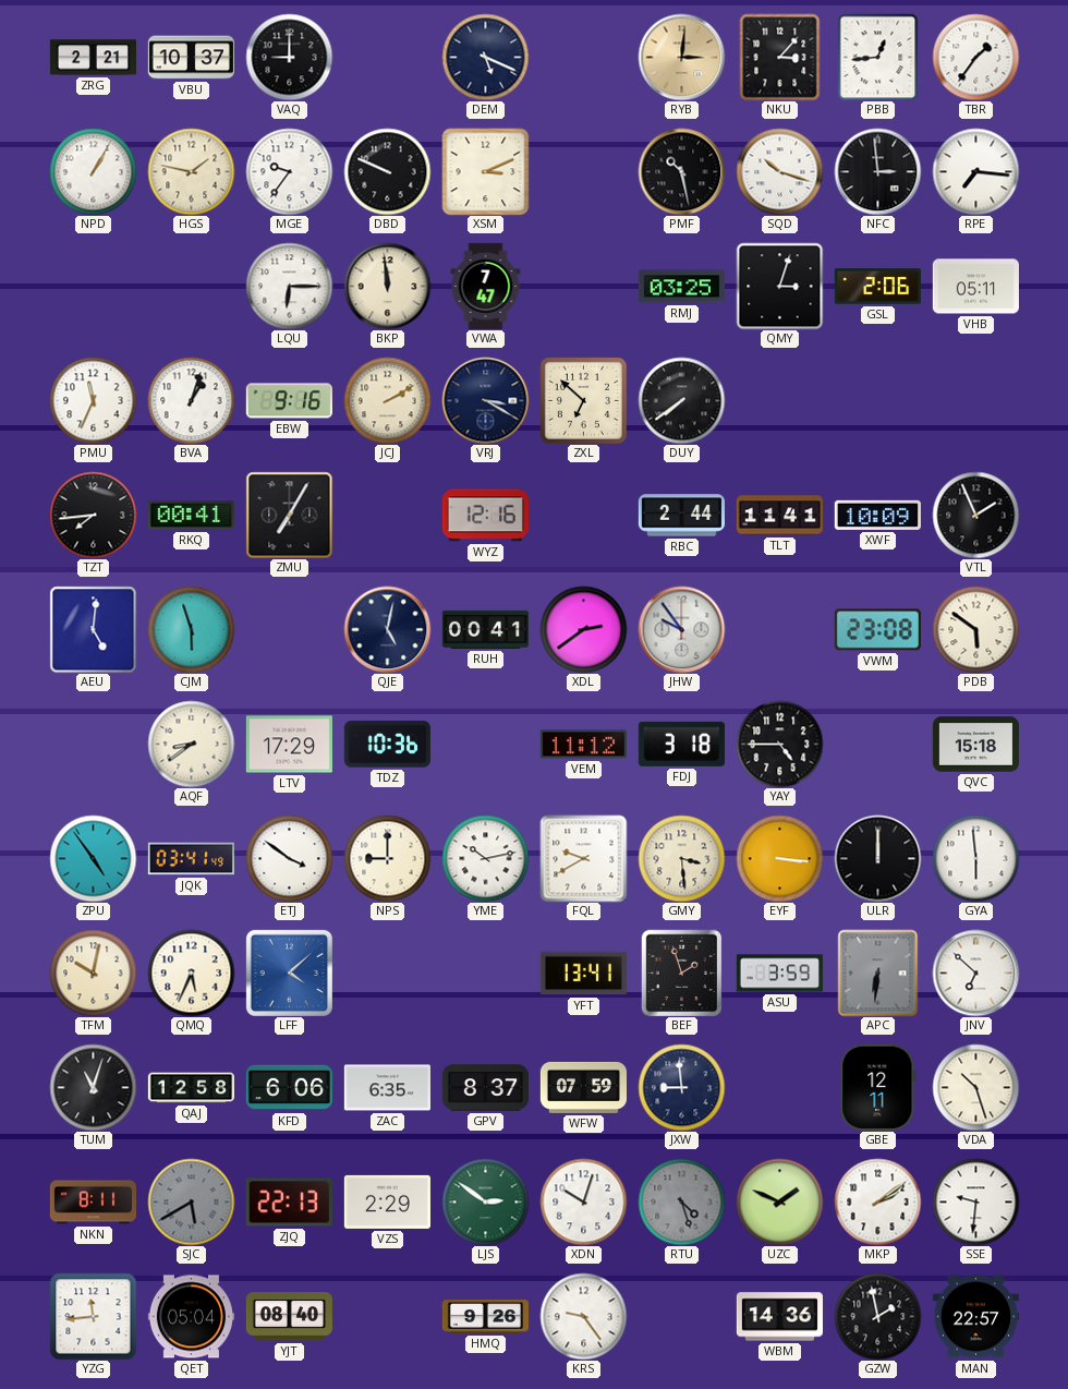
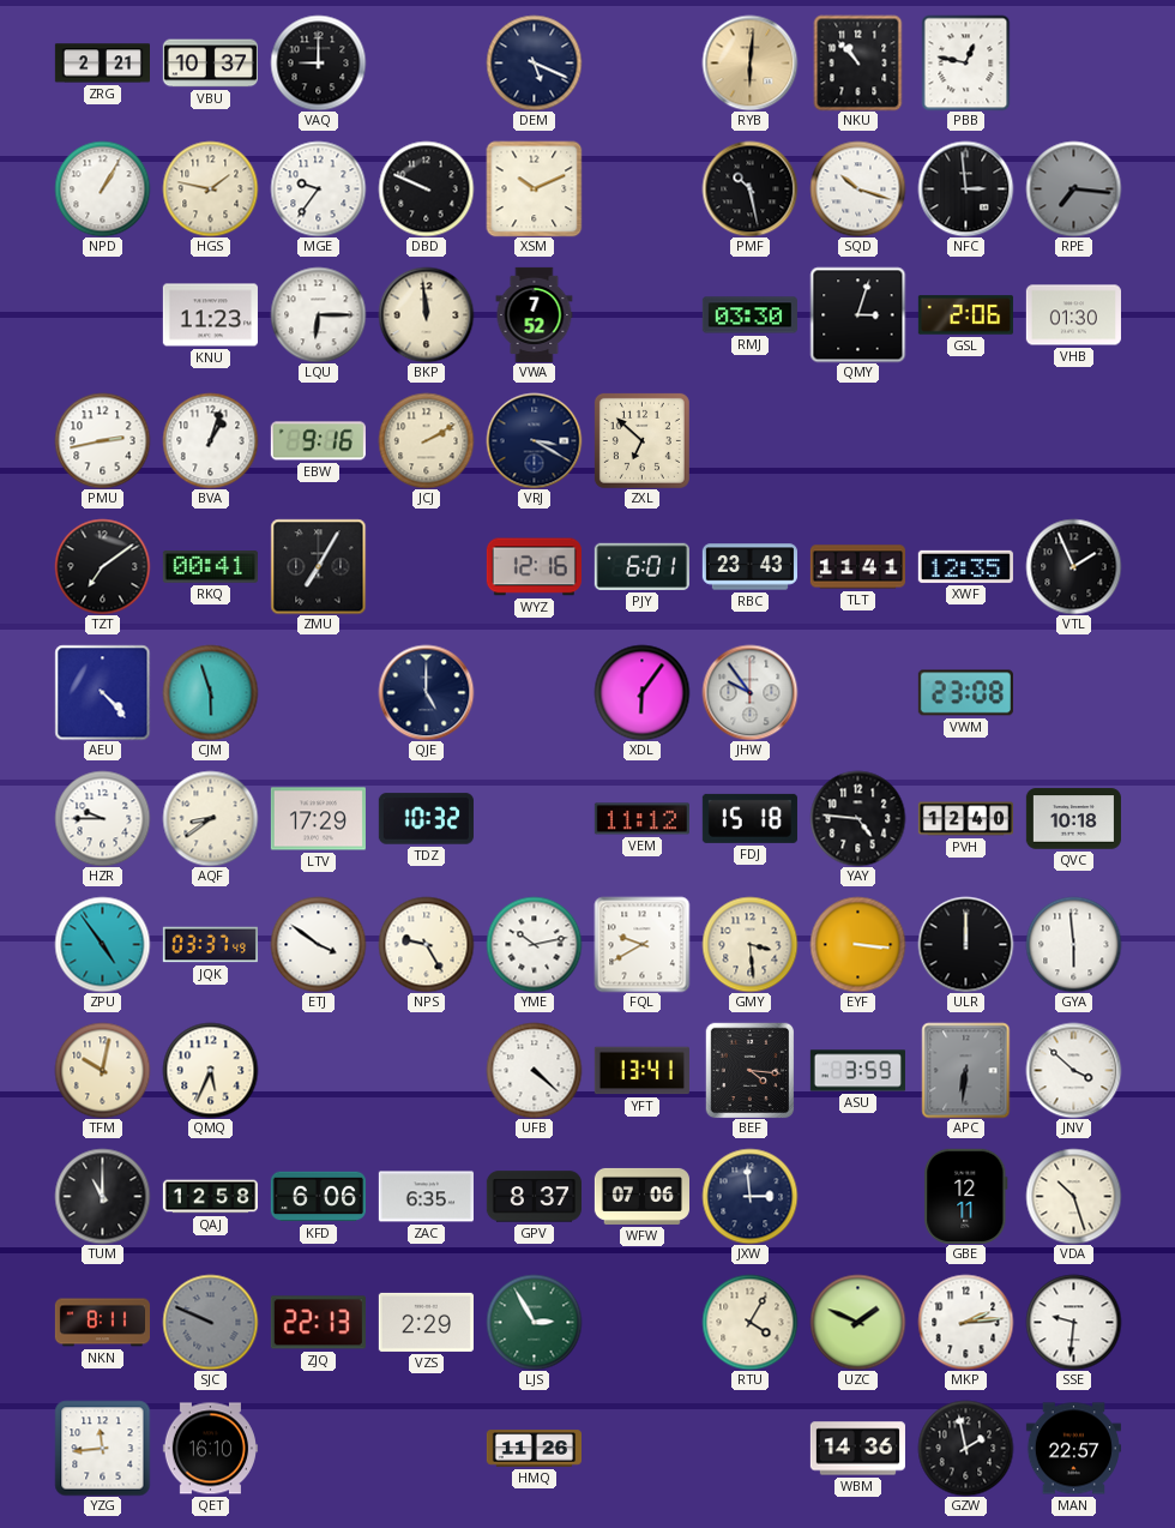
RYB: 3:01 -> 6:01
NKU: 3:07 -> 10:53
PBB: 12:44 -> 12:47
TBR: 1:36 -> none
XSM: 3:11 -> 10:11
RPE dial: white -> grey
KNU: none -> 11:23
VWA: 7:47 -> 7:52
RMJ: 03:25 -> 03:30
VHB: 05:11 -> 01:30
PMU: 11:34 -> 2:43
DUY: 7:39 -> none
TZT: 7:44 -> 7:09
PJY: none -> 6:01
RBC: 2:44 -> 23:43
XWF: 10:09 -> 12:35
AEU: 5:01 -> 4:23
QJE: 5:02 -> 5:00
RUH: 00:41 -> none
XDL: 2:39 -> 6:06
PDB: 5:51 -> none
HZR: none -> 9:45
TDZ: 10:36 -> 10:32
FDJ: 3:18 -> 15:18
YAY: 4:45 -> 4:46
PVH: none -> 12:40
QVC: 15:18 -> 10:18
JQK: 03:41 -> 03:37
NPS: 9:00 -> 9:25
LFF: 4:08 -> none
UFB: none -> 4:22
BEF: 1:57 -> 4:16
JNV: 6:52 -> 3:52
TUM: 11:03 -> 11:00
WFW: 07:59 -> 07:06
JXW: 8:59 -> 2:59
SJC: 5:40 -> 9:49
LJS: 2:51 -> 2:55
XDN: 10:03 -> none
RTU: 4:27 -> 4:05
RTU dial: grey -> cream
MKP: 2:09 -> 2:14
QET: 05:04 -> 16:10
YJT: 08:40 -> none
HMQ: 9:26 -> 11:26
KRS: 9:24 -> none
